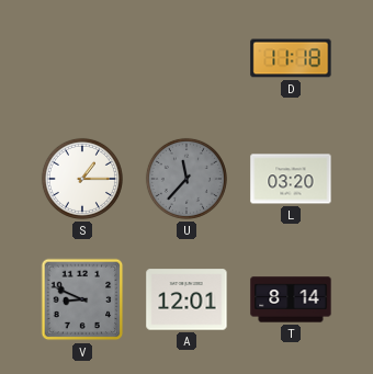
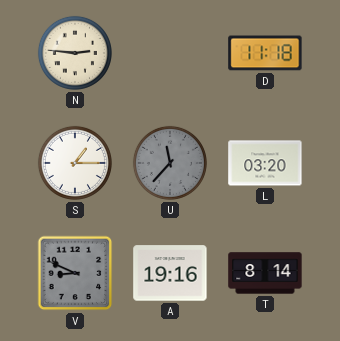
N: none -> 2:46
A: 12:01 -> 19:16
